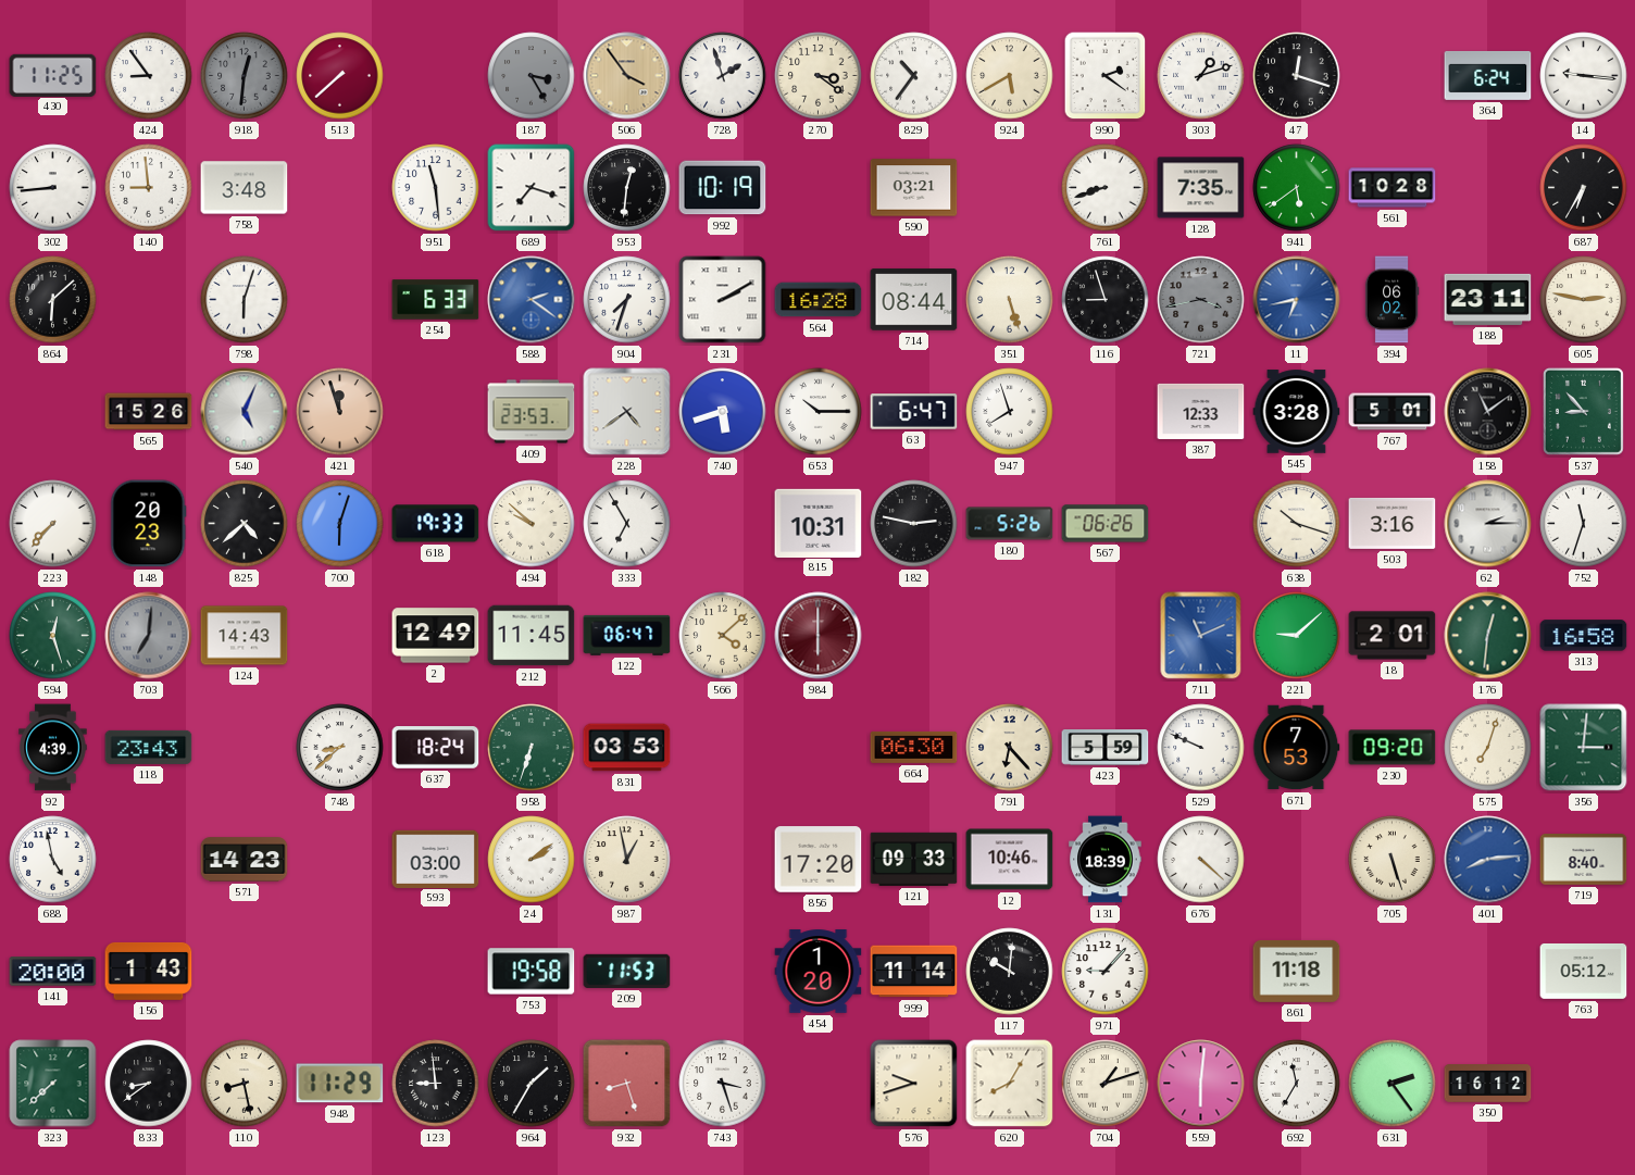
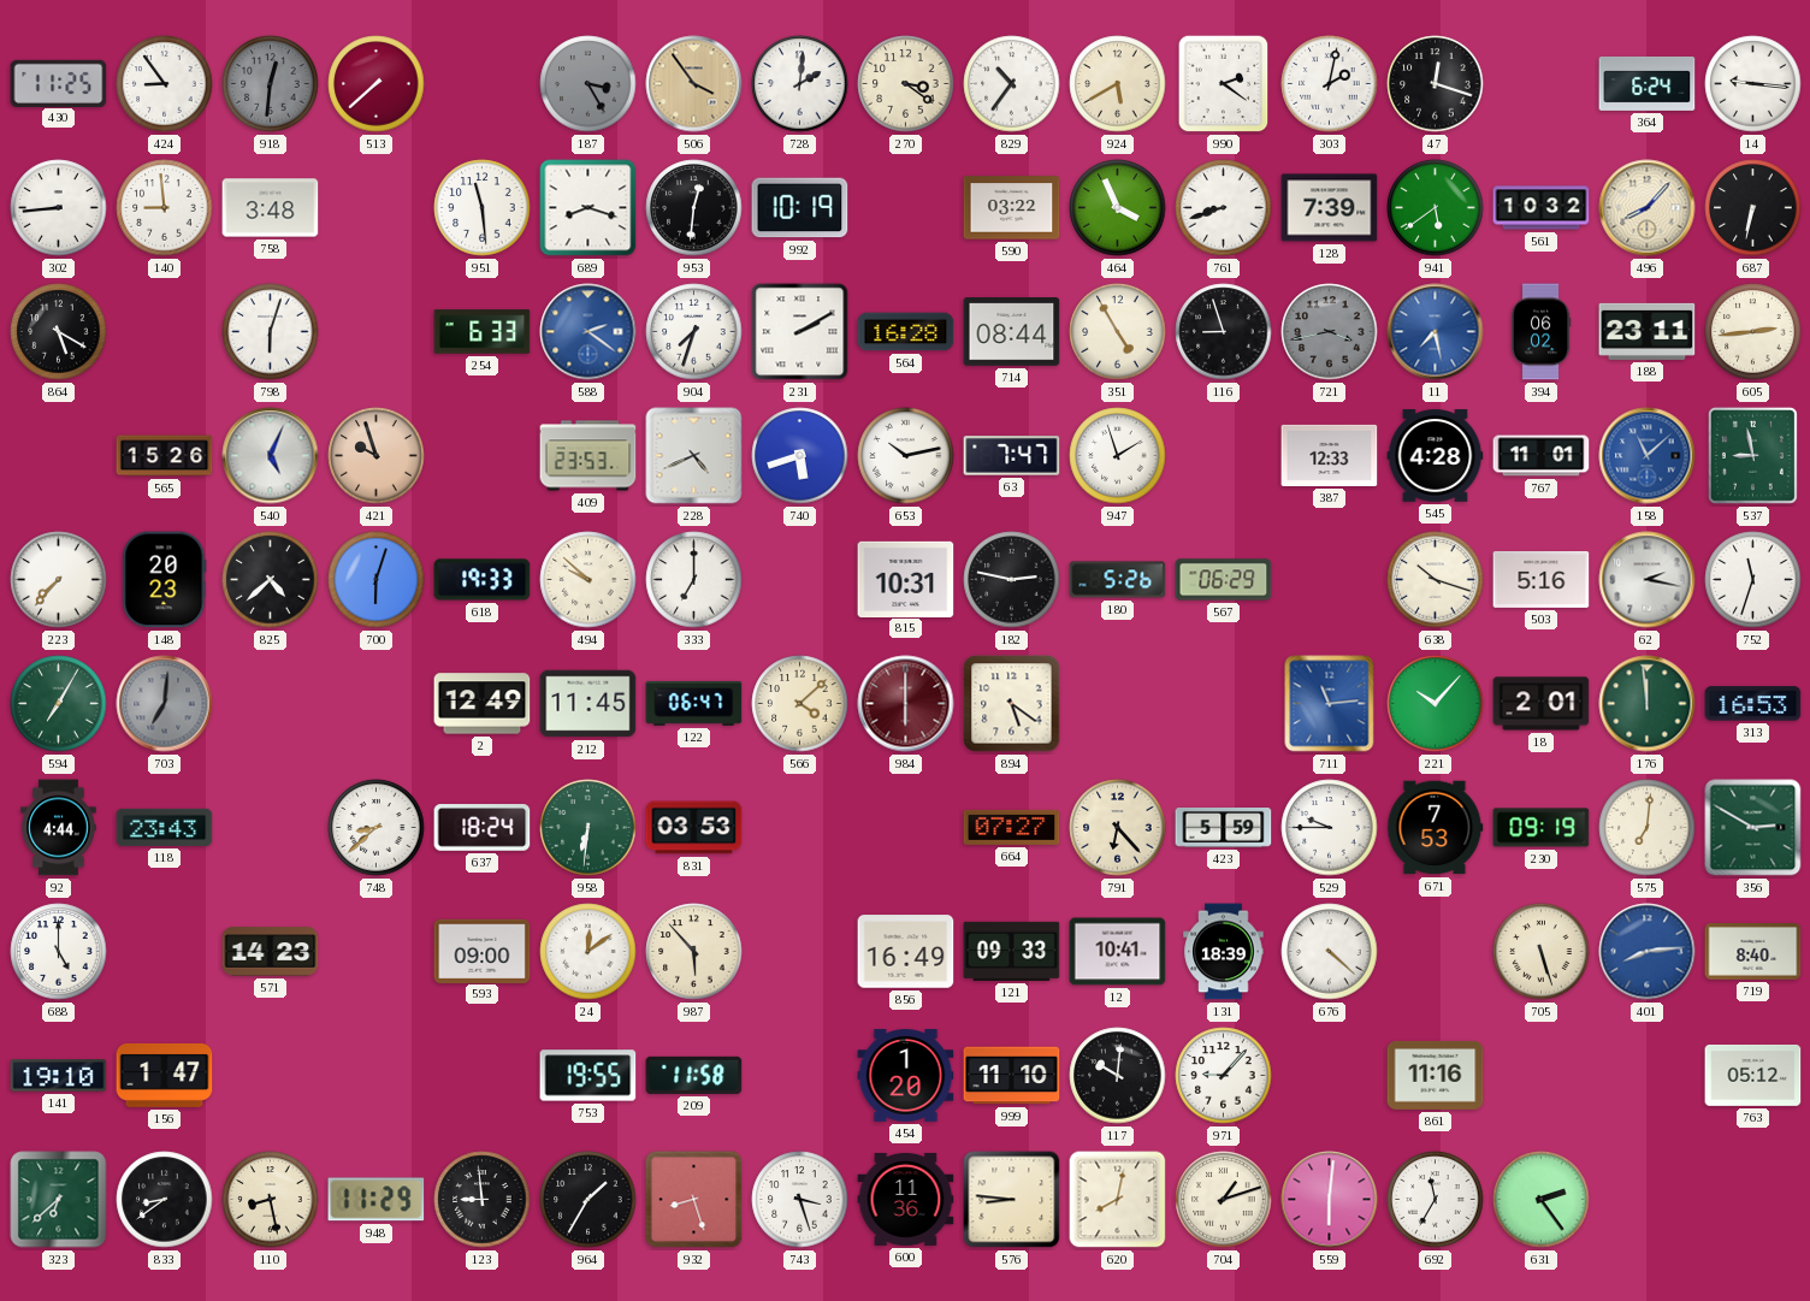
728: 1:57 -> 2:01
303: 1:12 -> 2:02
689: 7:18 -> 8:18
590: 03:21 -> 03:22
464: none -> 3:56
128: 7:35 -> 7:39
561: 10:28 -> 10:32
496: none -> 8:07
687: 6:35 -> 6:32
864: 6:08 -> 5:20
351: 5:27 -> 4:55
11: 6:43 -> 7:28
605: 2:47 -> 2:44
421: 11:57 -> 9:57
228: 4:39 -> 4:41
653: 10:15 -> 10:13
63: 6:47 -> 7:47
947: 7:57 -> 1:57
545: 3:28 -> 4:28
767: 5:01 -> 11:01
158: 11:09 -> 11:08
158 dial: black -> blue
537: 8:53 -> 8:58
333: 6:55 -> 7:00
567: 06:26 -> 06:29
503: 3:16 -> 5:16
62: 2:15 -> 2:17
594: 12:27 -> 7:05
124: 14:43 -> none
894: none -> 5:21
711: 11:11 -> 11:14
221: 9:08 -> 10:07
176: 12:31 -> 11:59
313: 16:58 -> 16:53
92: 4:39 -> 4:44
958: 6:33 -> 6:31
664: 06:30 -> 07:27
529: 9:49 -> 9:45
230: 09:20 -> 09:19
575: 7:03 -> 7:01
356: 3:01 -> 2:50
688: 4:58 -> 5:00
593: 03:00 -> 09:00
24: 2:09 -> 12:09
987: 12:58 -> 5:53
856: 17:20 -> 16:49
12: 10:46 -> 10:41
141: 20:00 -> 19:10
156: 1:43 -> 1:47
753: 19:58 -> 19:55
209: 11:53 -> 11:58
999: 11:14 -> 11:10
861: 11:18 -> 11:16
323: 7:38 -> 6:38
600: none -> 11:36
576: 9:42 -> 8:46
620: 8:05 -> 8:02
350: 16:12 -> none
